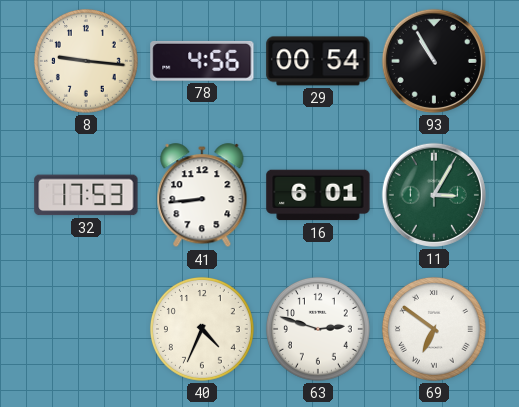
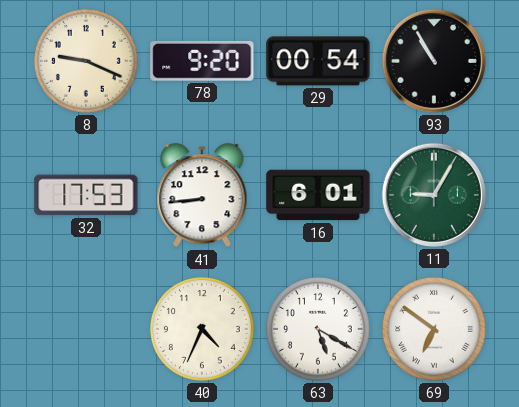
8: 9:16 -> 9:19
78: 4:56 -> 9:20
11: 3:05 -> 9:05
63: 2:48 -> 5:20
